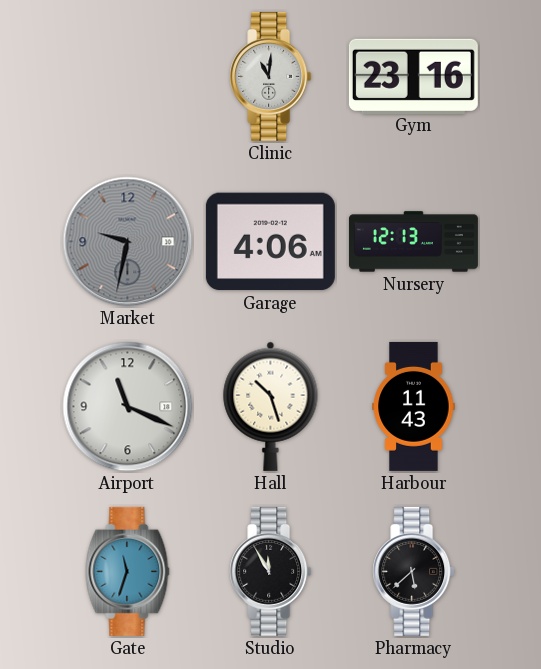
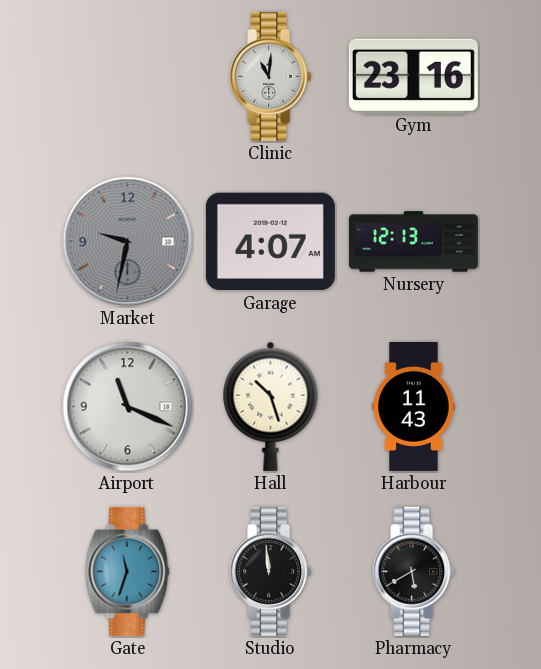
Garage: 4:06 -> 4:07
Studio: 11:55 -> 11:59
Pharmacy: 5:38 -> 5:40
